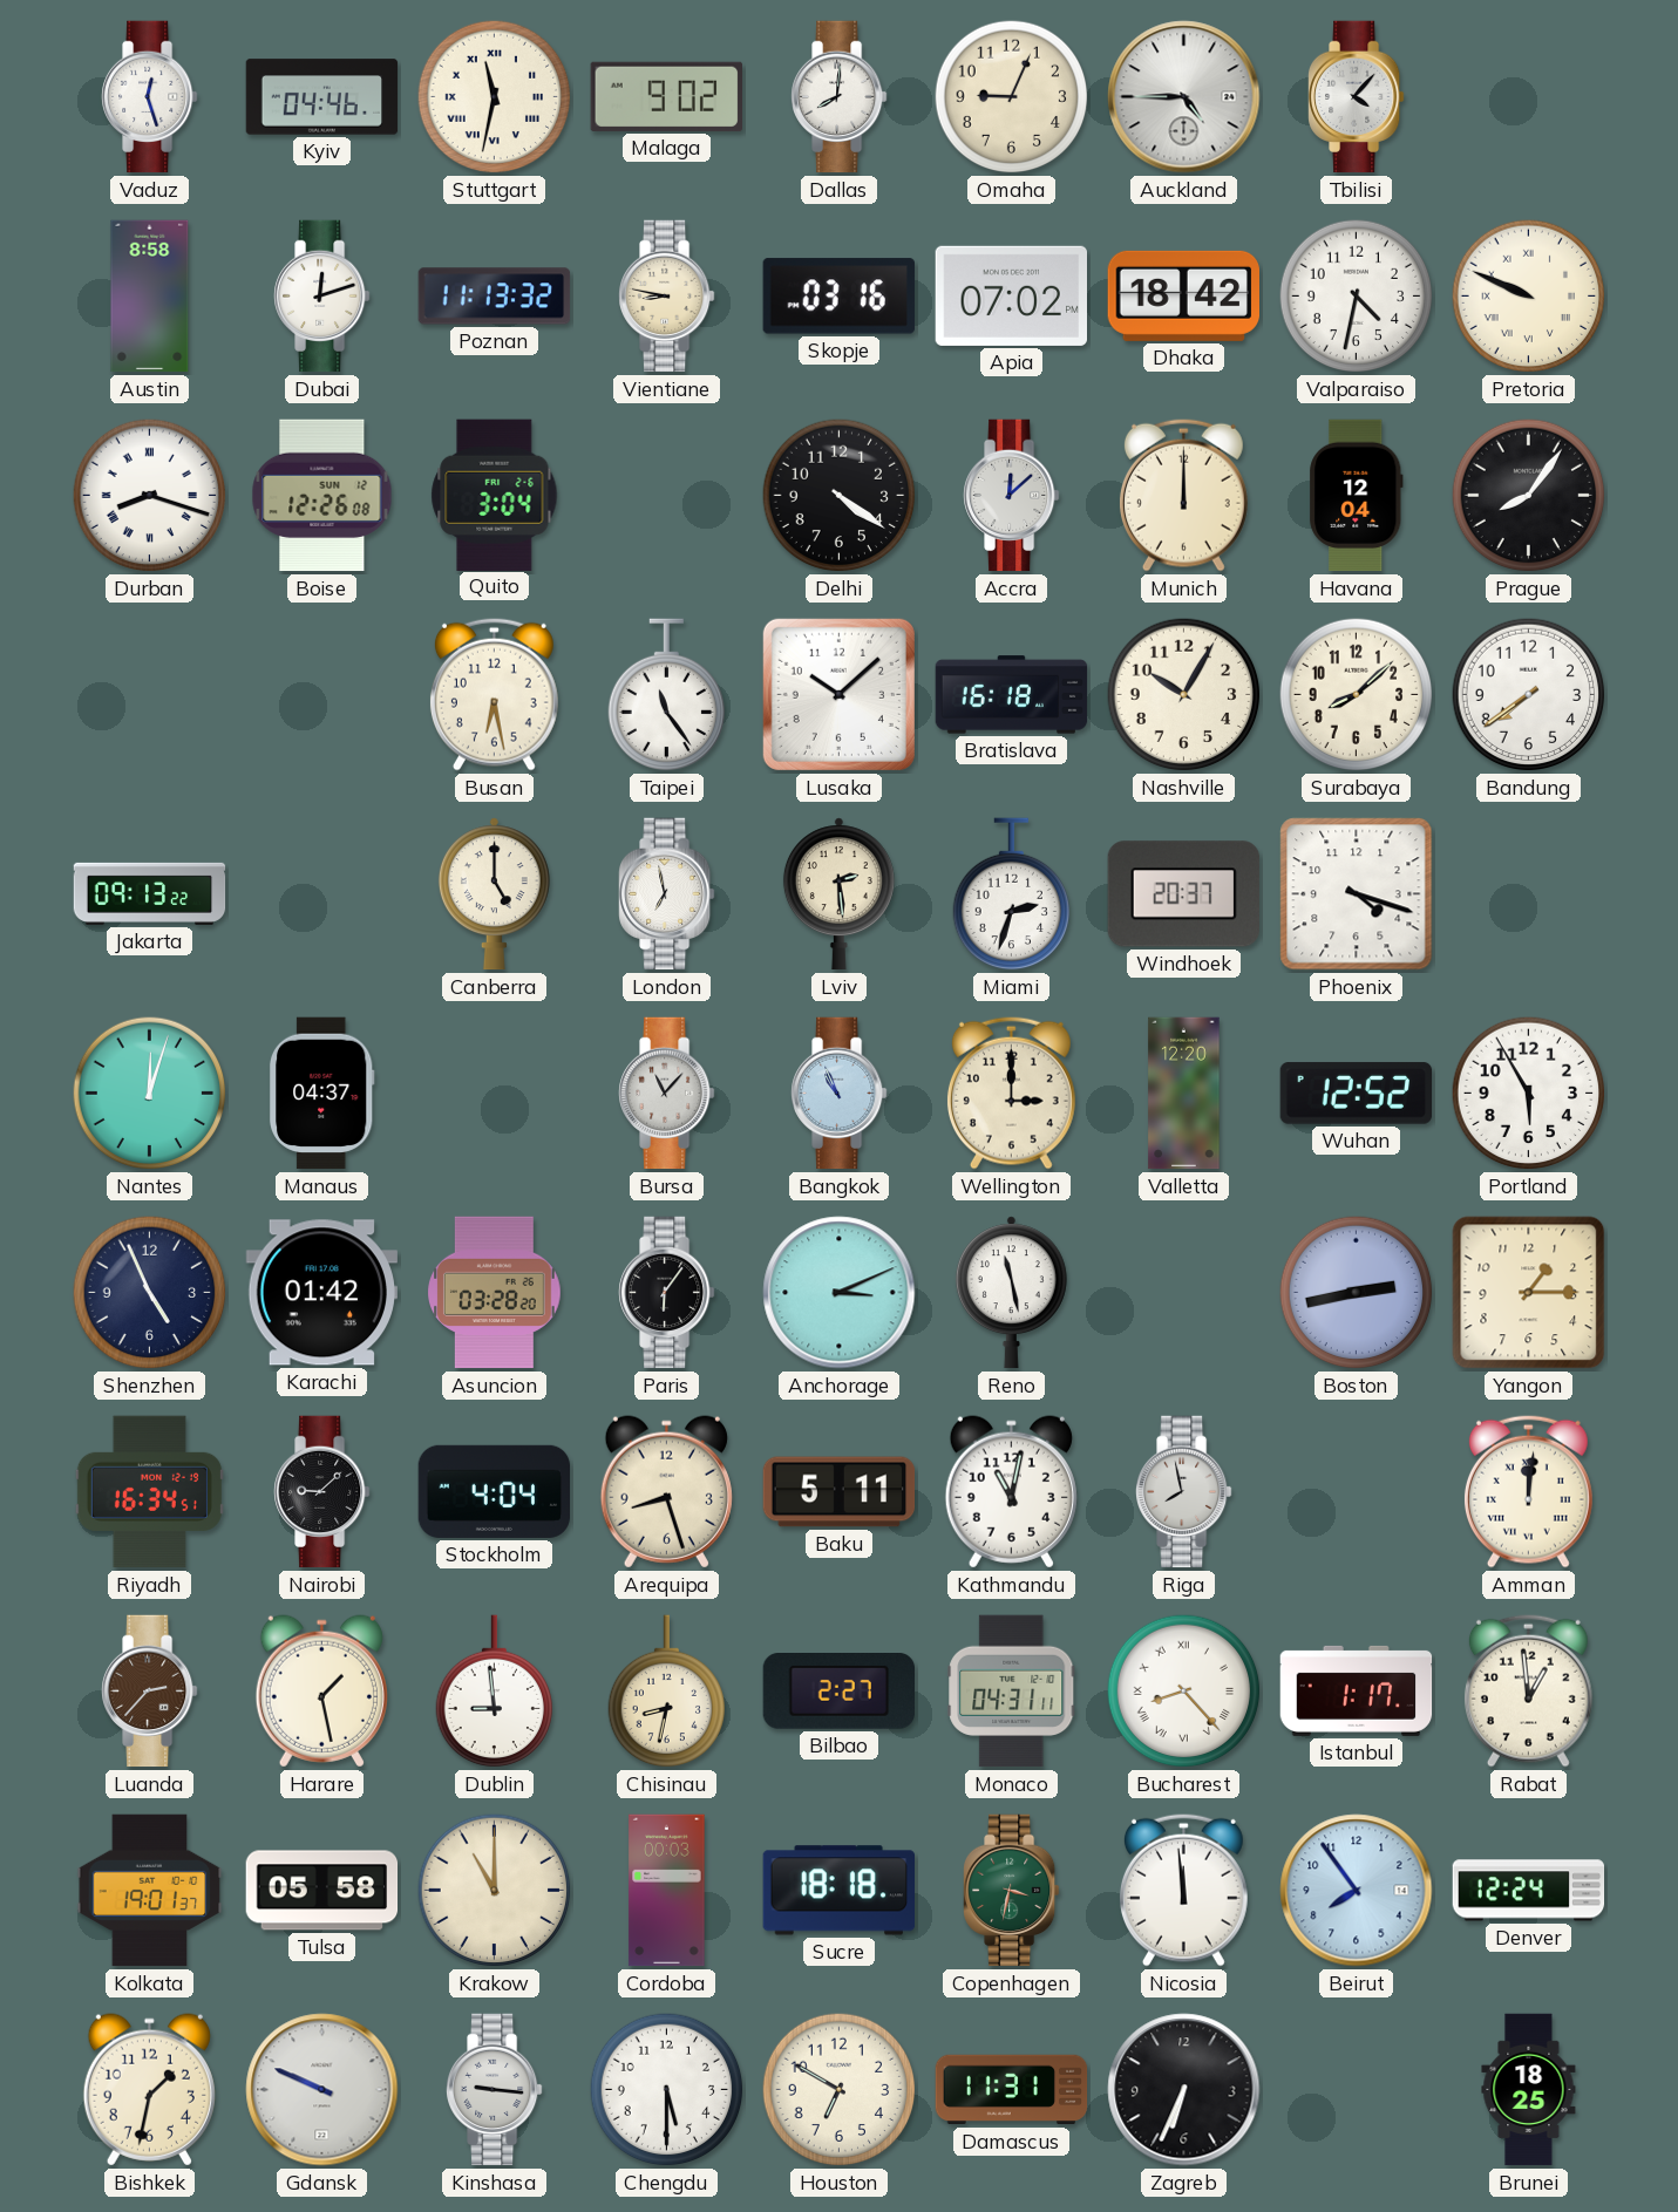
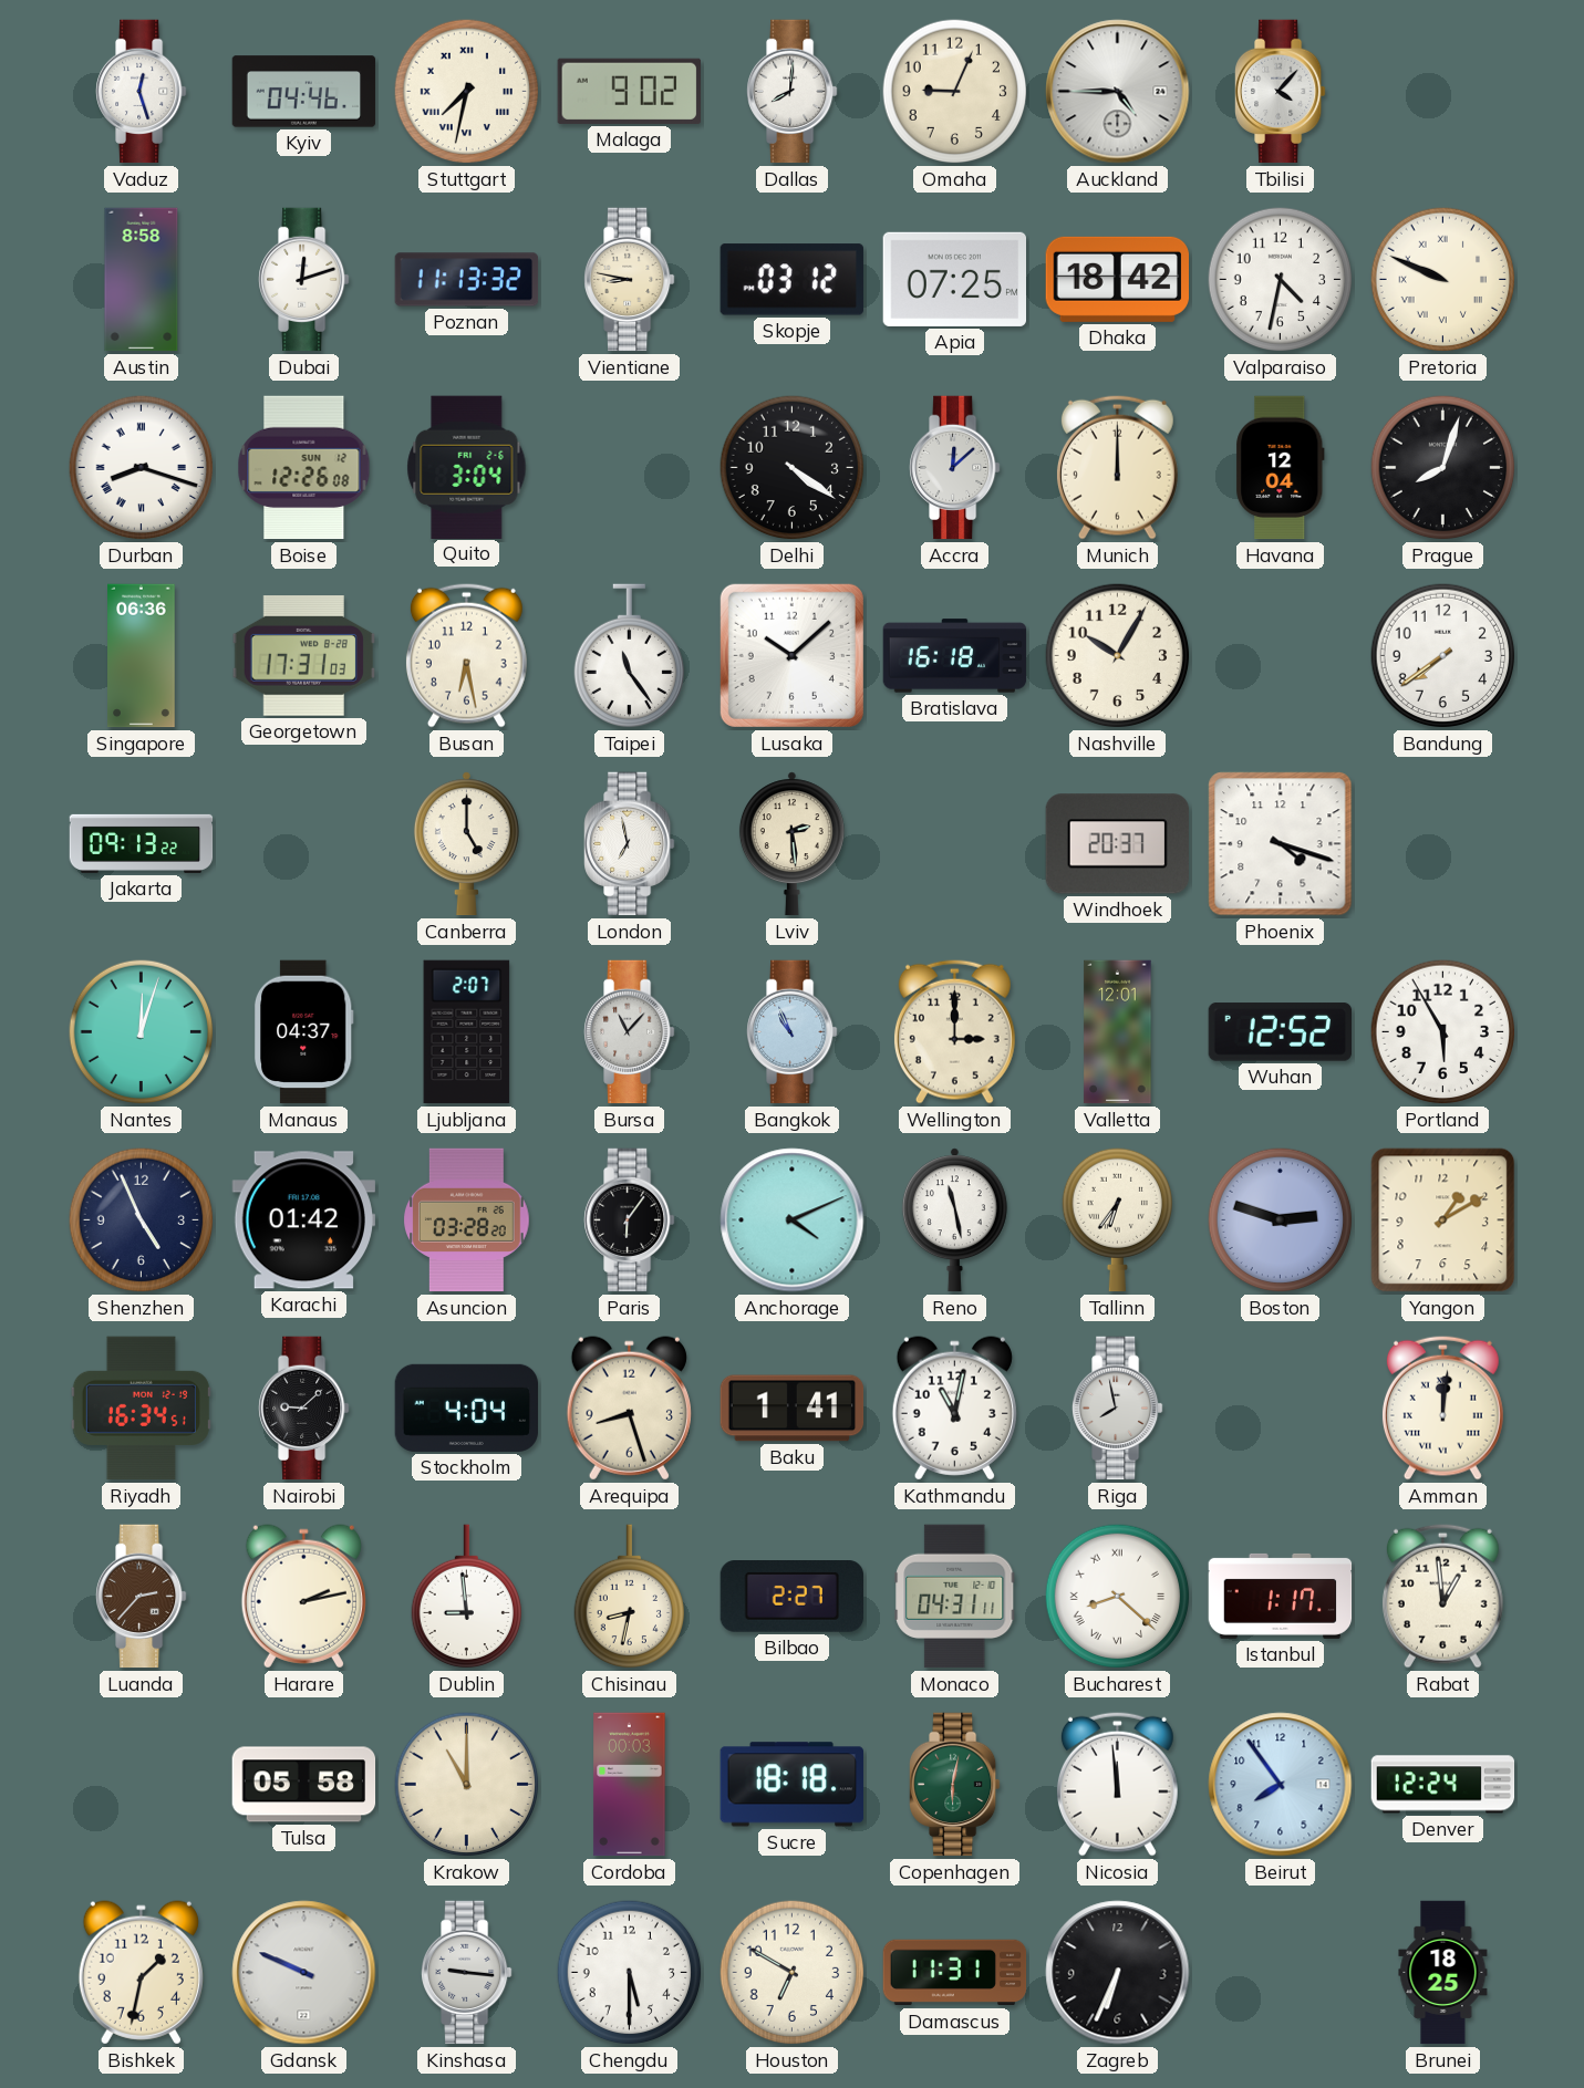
Stuttgart: 11:32 -> 7:32
Skopje: 03:16 -> 03:12
Apia: 07:02 -> 07:25
Prague: 8:06 -> 8:03
Singapore: none -> 06:36
Georgetown: none -> 17:31
Surabaya: 8:08 -> none
Miami: 2:33 -> none
Ljubljana: none -> 2:07
Valletta: 12:20 -> 12:01
Anchorage: 3:11 -> 4:11
Tallinn: none -> 6:36
Boston: 2:43 -> 2:48
Yangon: 1:15 -> 1:10
Baku: 5:11 -> 1:41
Harare: 1:28 -> 2:13
Bucharest: 8:23 -> 8:22
Kolkata: 19:01 -> none
Copenhagen: 3:32 -> 6:02
